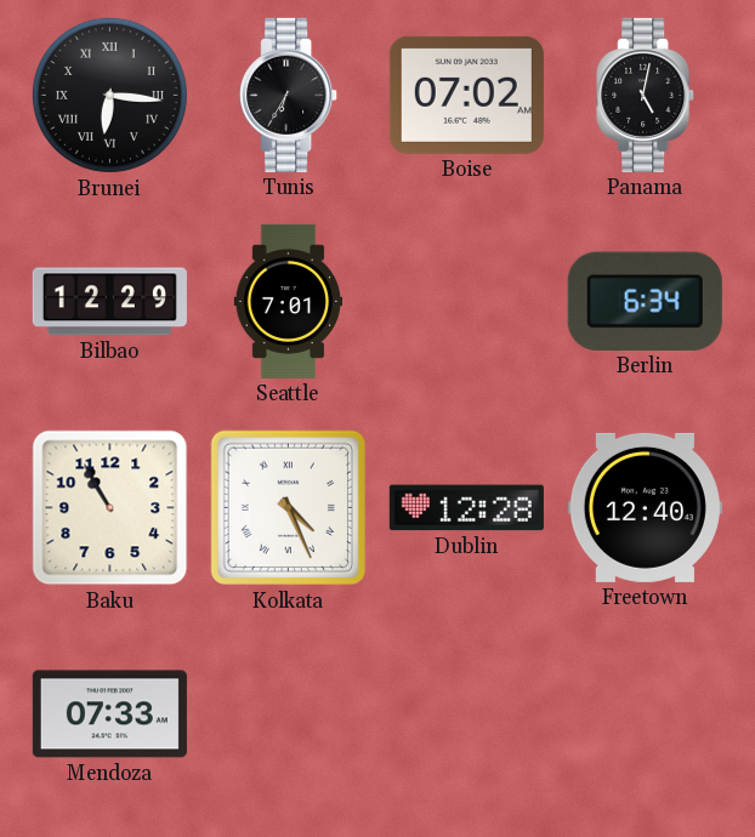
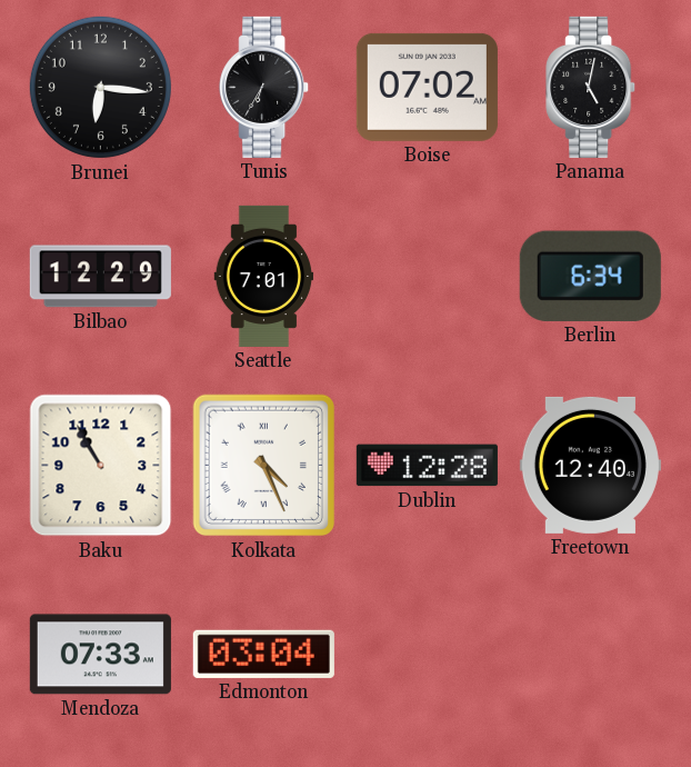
Brunei numerals: Roman -> Arabic
Edmonton: none -> 03:04
